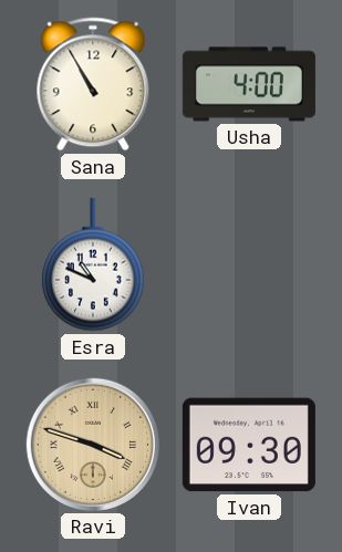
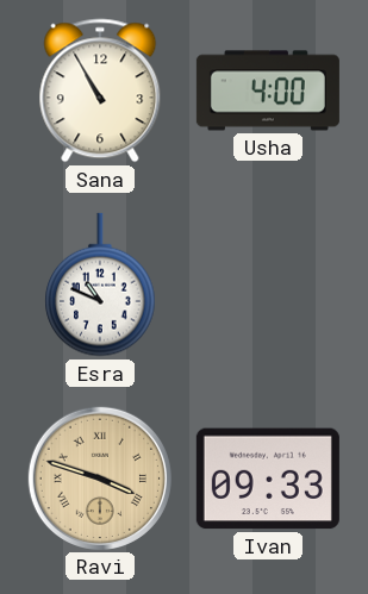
Ivan: 09:30 -> 09:33
